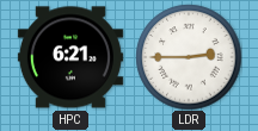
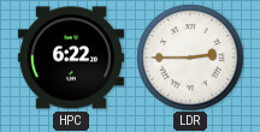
HPC: 6:21 -> 6:22
